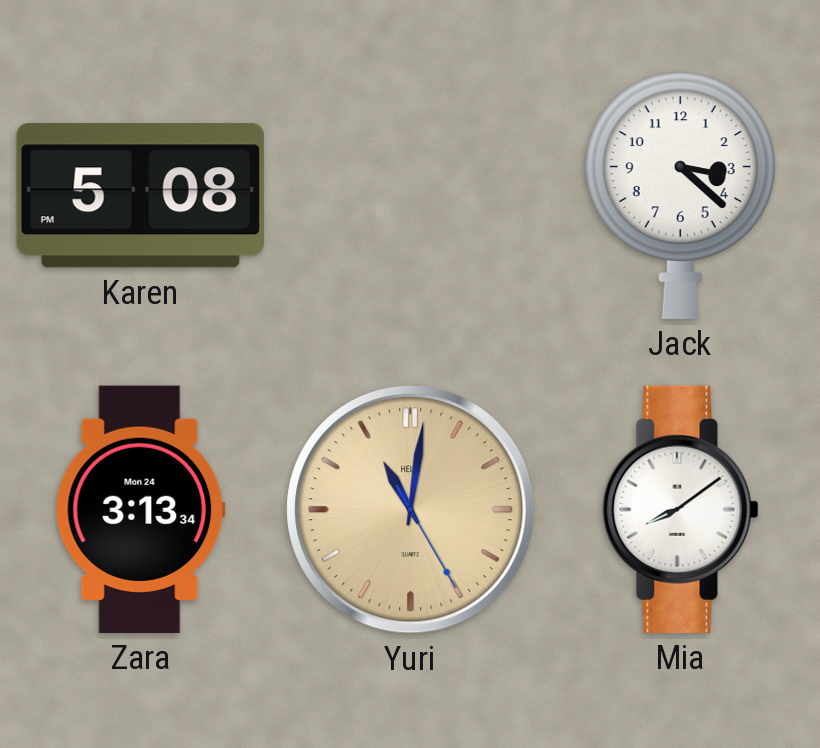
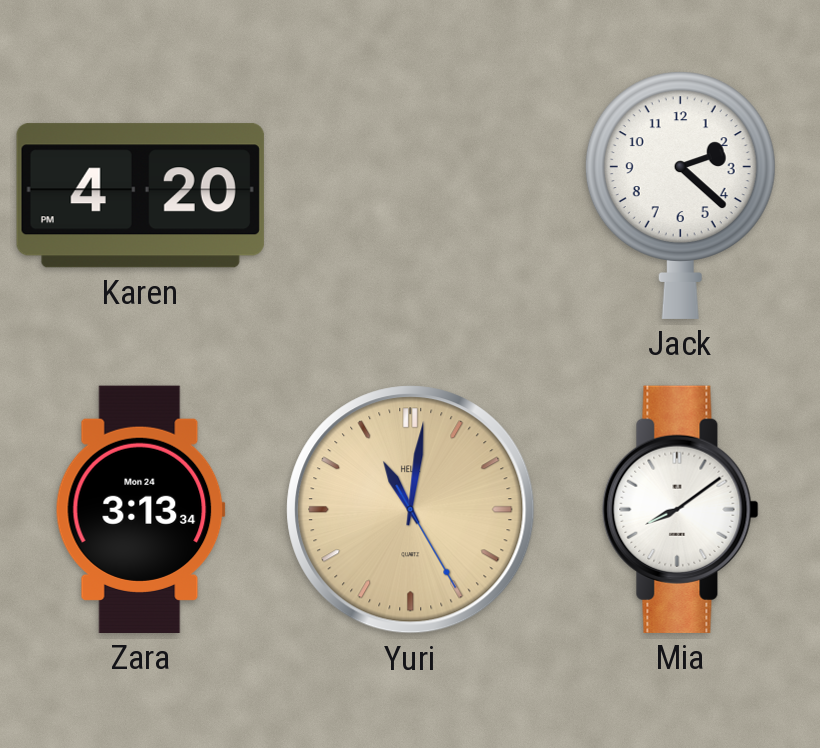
Karen: 5:08 -> 4:20
Jack: 3:22 -> 2:22
